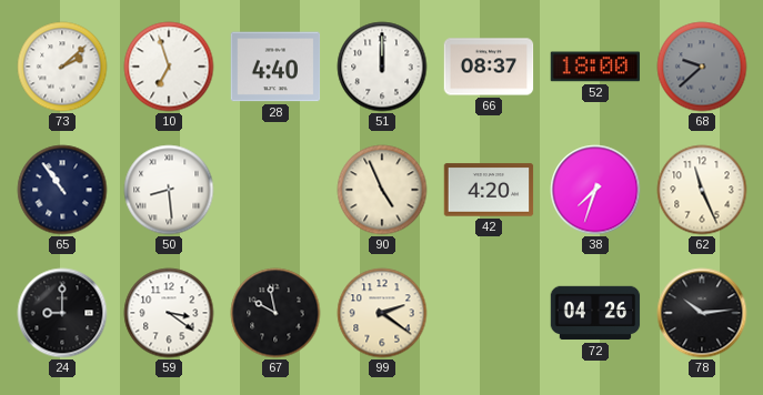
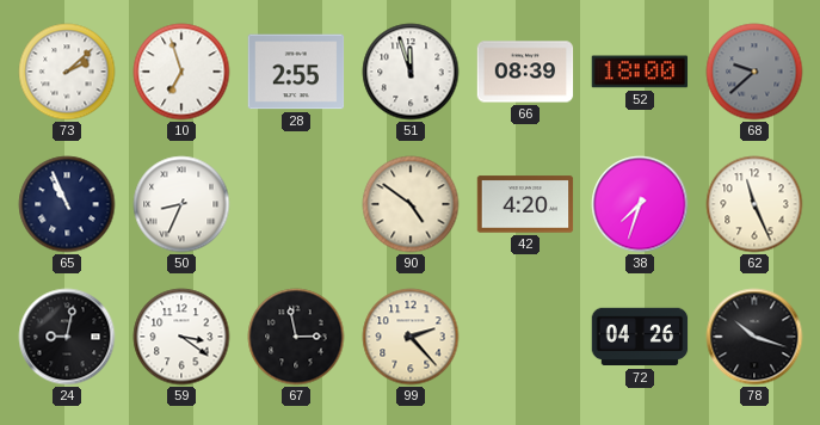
28: 4:40 -> 2:55
51: 12:00 -> 11:57
66: 08:37 -> 08:39
65: 10:54 -> 10:56
50: 8:29 -> 8:34
90: 4:56 -> 4:51
24: 9:00 -> 9:02
67: 9:58 -> 2:58
99: 2:21 -> 2:23
78: 10:14 -> 10:18
